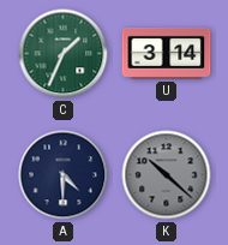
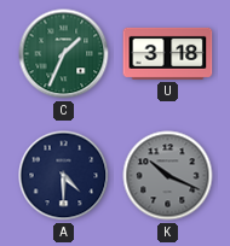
U: 3:14 -> 3:18
K: 10:22 -> 10:19
